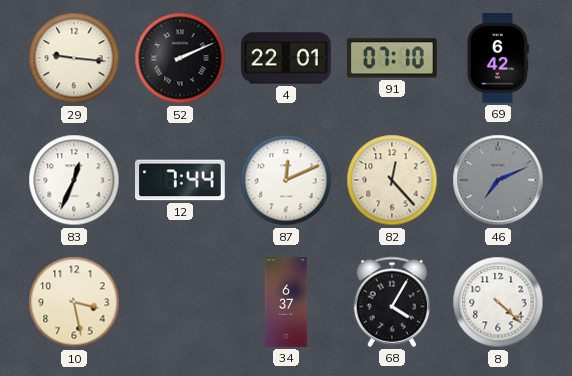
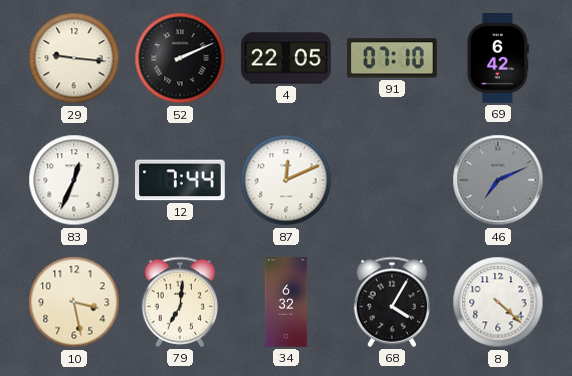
4: 22:01 -> 22:05
82: 12:23 -> none
79: none -> 7:01
34: 6:37 -> 6:32
